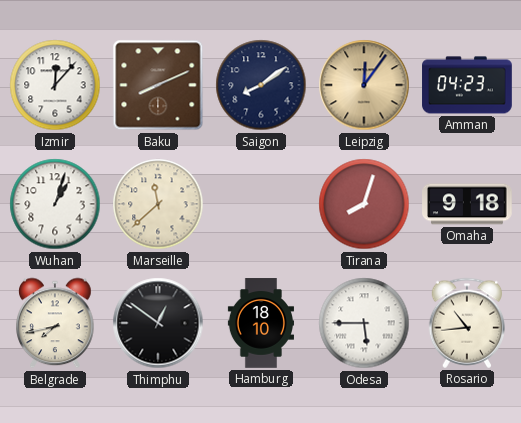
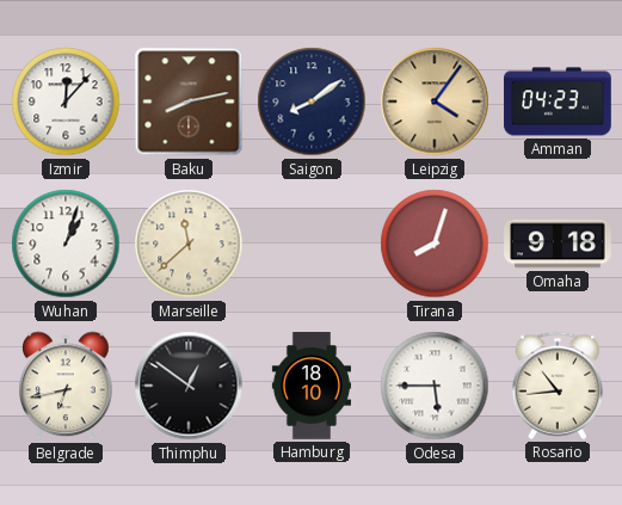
Baku: 8:11 -> 8:13
Leipzig: 12:06 -> 4:06
Belgrade: 7:43 -> 6:43
